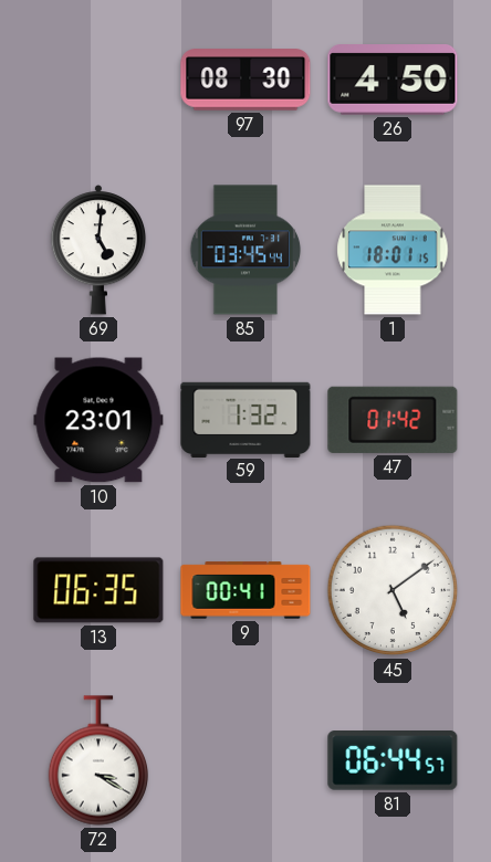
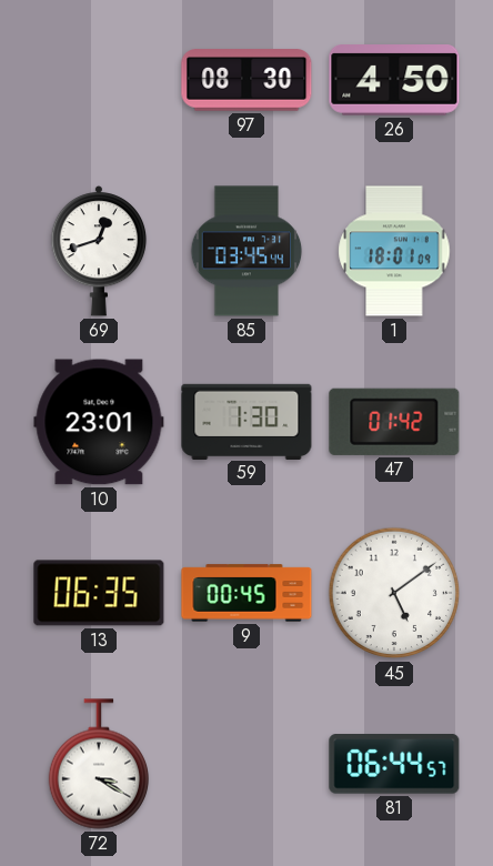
69: 5:01 -> 12:42
1: 18:01:15 -> 18:01:09
59: 1:32 -> 1:30
9: 00:41 -> 00:45
